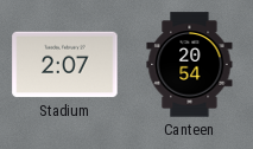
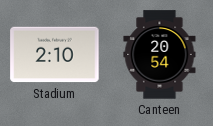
Stadium: 2:07 -> 2:10
